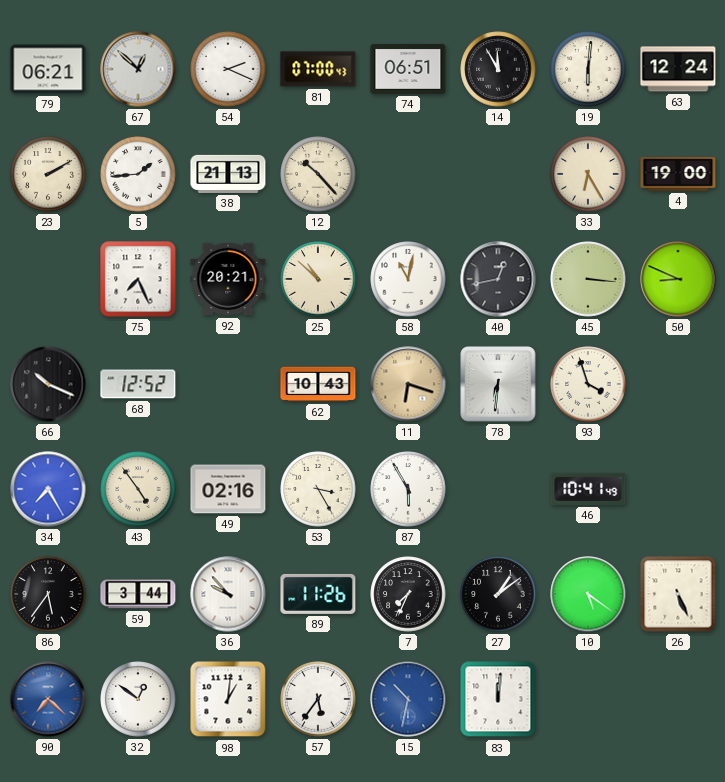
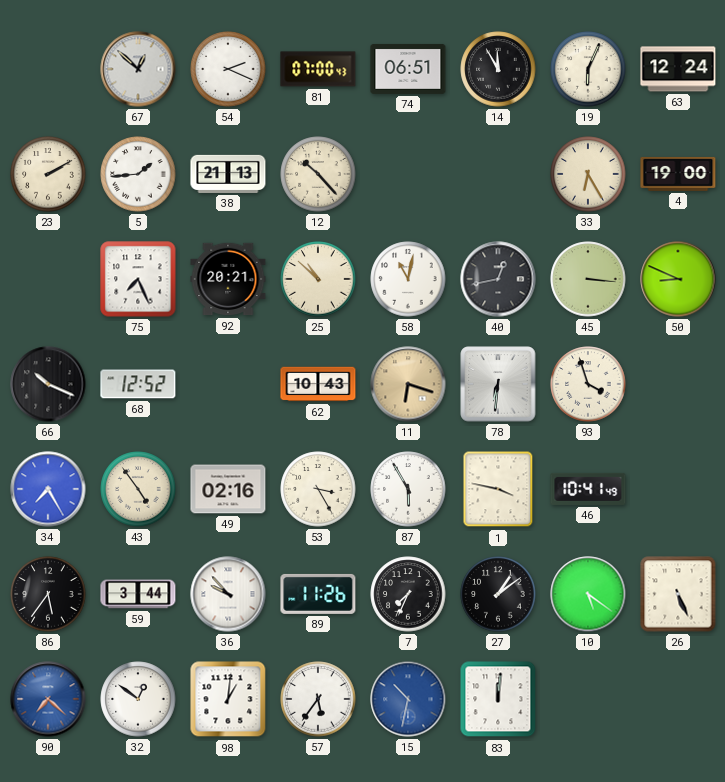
79: 06:21 -> none
19: 6:01 -> 6:04
1: none -> 3:47
